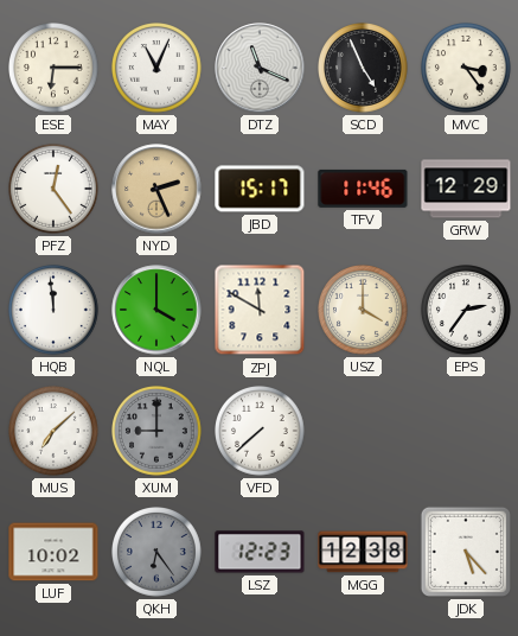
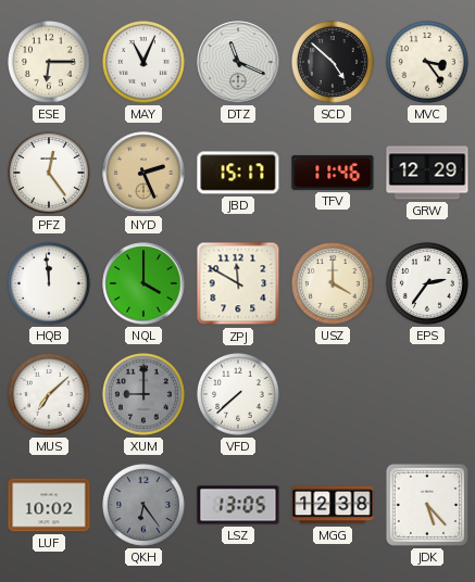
SCD: 4:56 -> 4:52
LSZ: 12:23 -> 13:05
